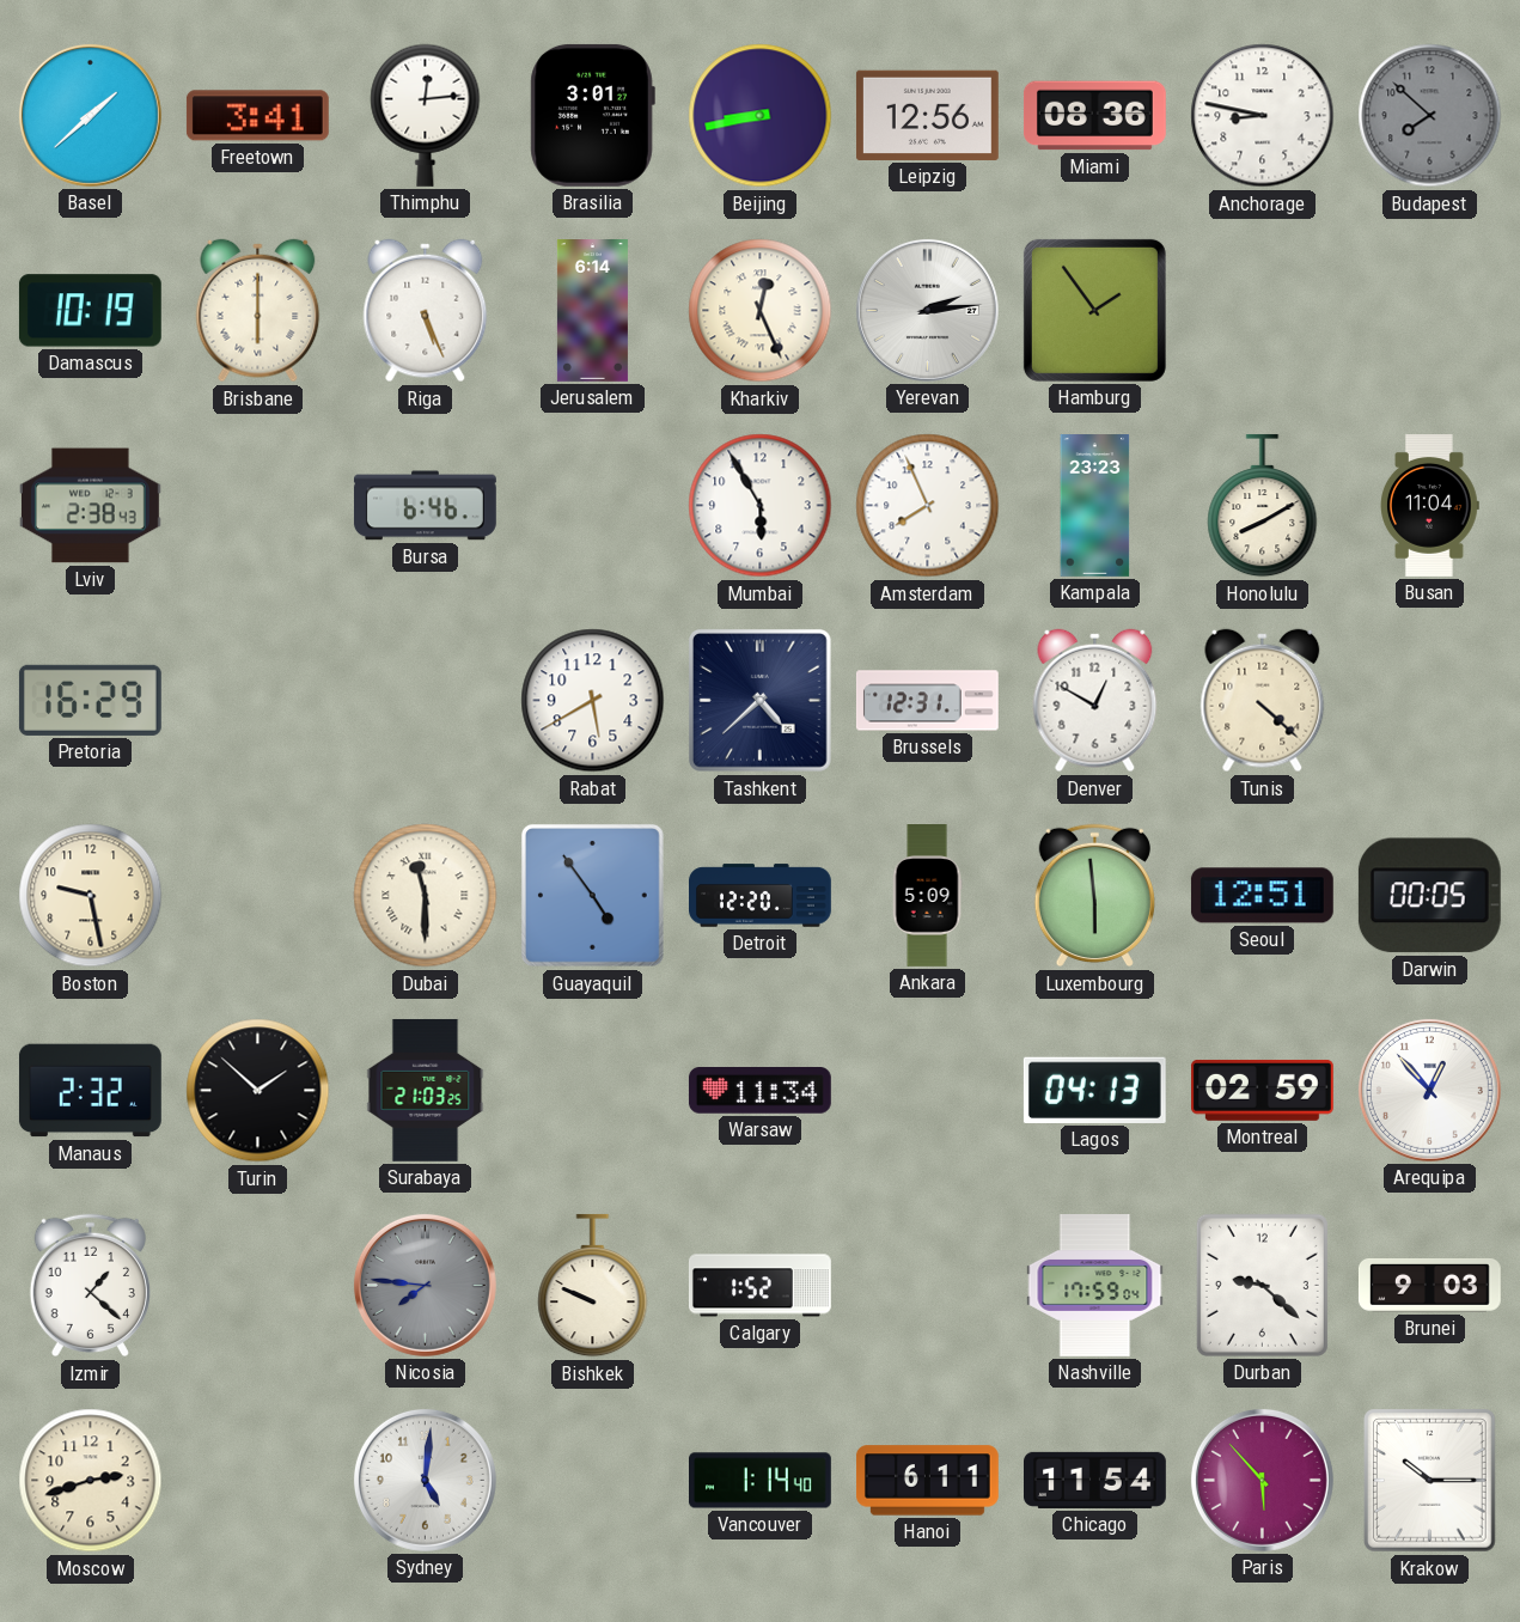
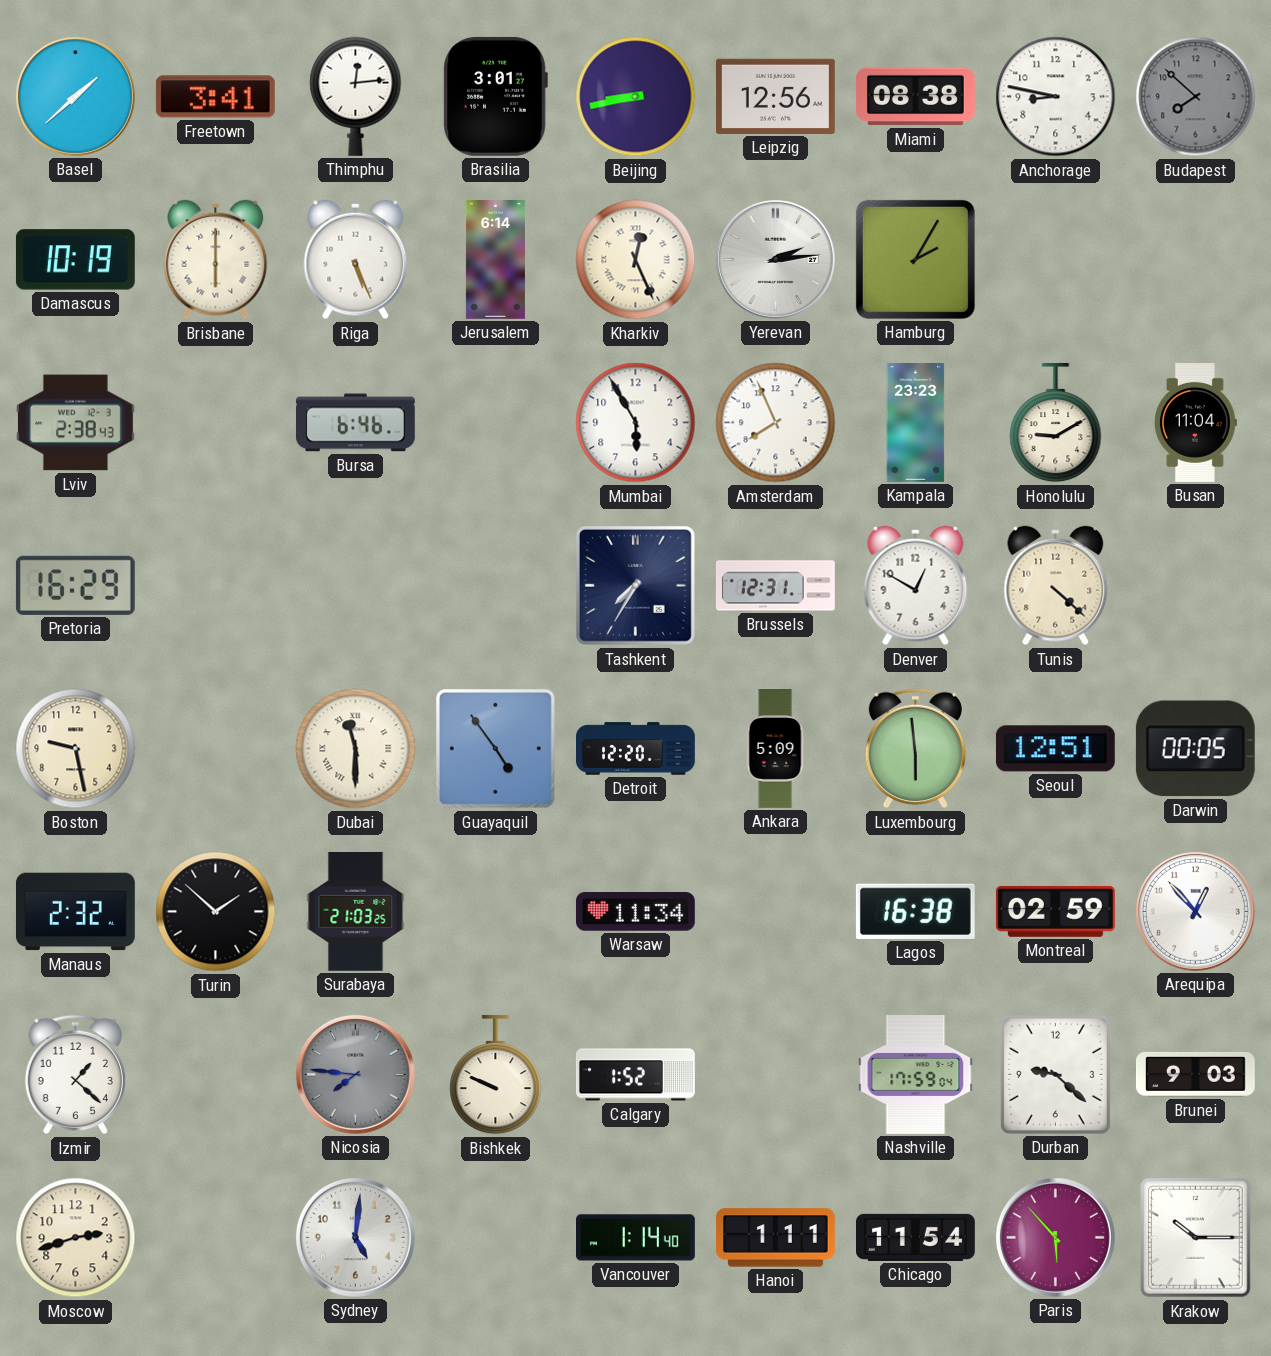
Miami: 08:36 -> 08:38
Hamburg: 1:54 -> 2:05
Honolulu: 8:10 -> 9:10
Rabat: 5:40 -> none
Tashkent: 4:38 -> 7:35
Lagos: 04:13 -> 16:38
Hanoi: 6:11 -> 1:11
